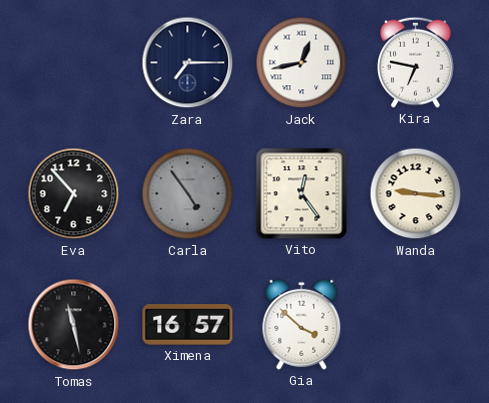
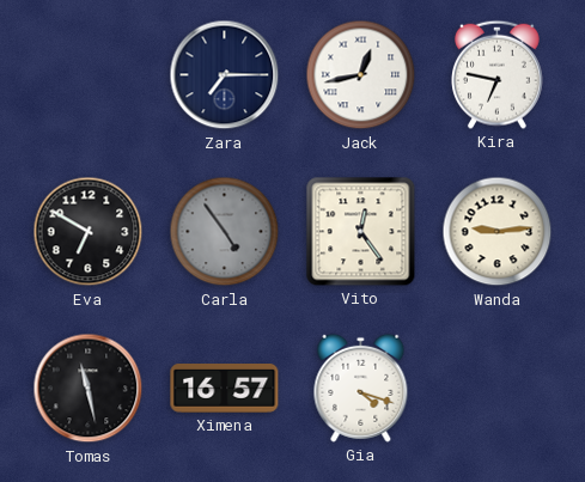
Eva: 6:53 -> 6:50
Wanda: 9:16 -> 9:14
Gia: 3:52 -> 4:18
